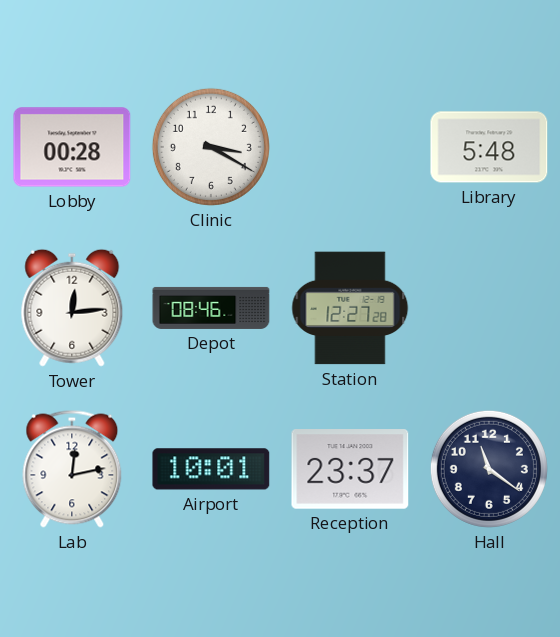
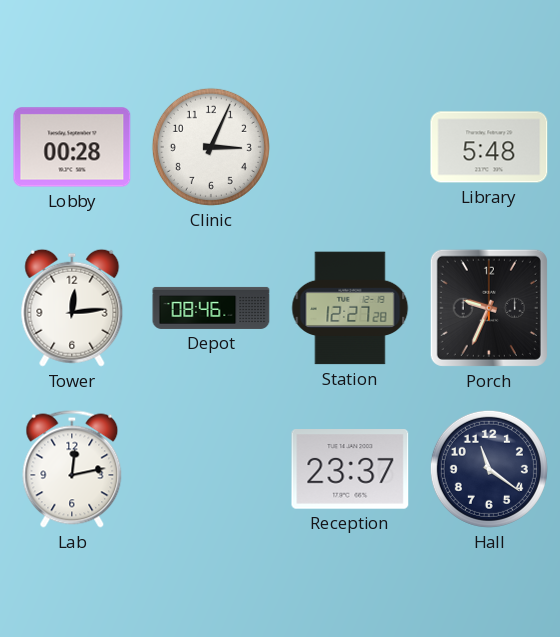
Clinic: 3:20 -> 3:04
Porch: none -> 9:34
Airport: 10:01 -> none
